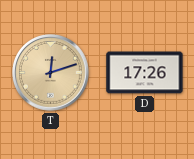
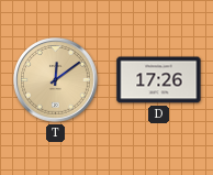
T: 12:12 -> 12:09
